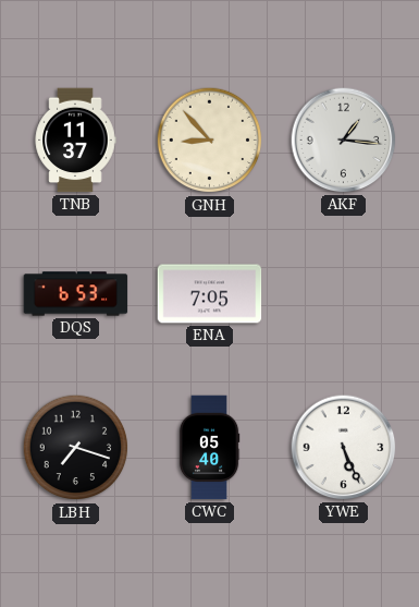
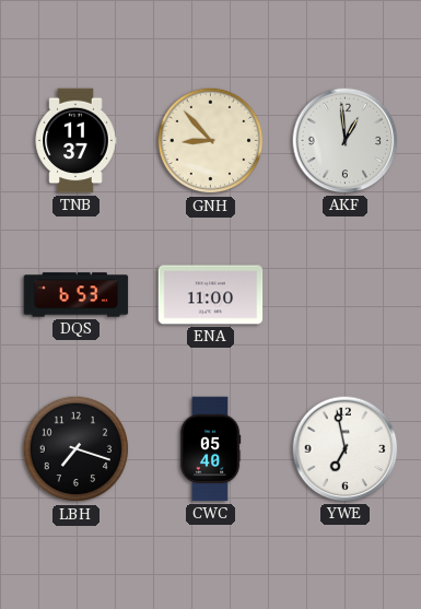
AKF: 1:16 -> 12:59
ENA: 7:05 -> 11:00
YWE: 5:26 -> 6:58
